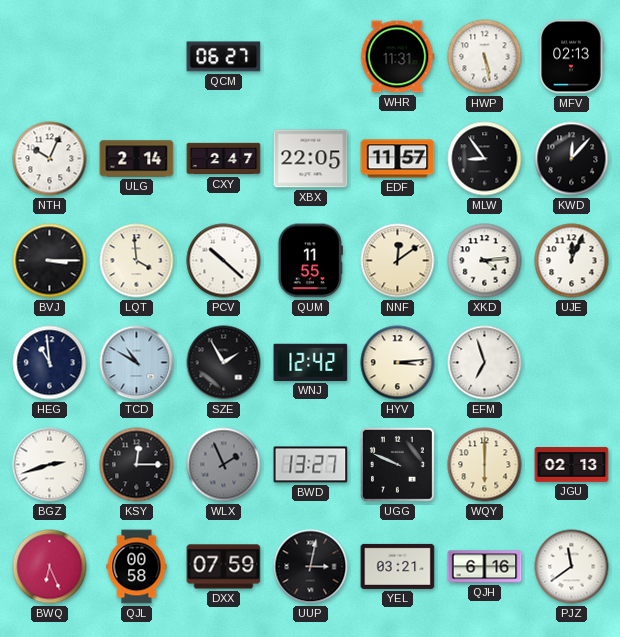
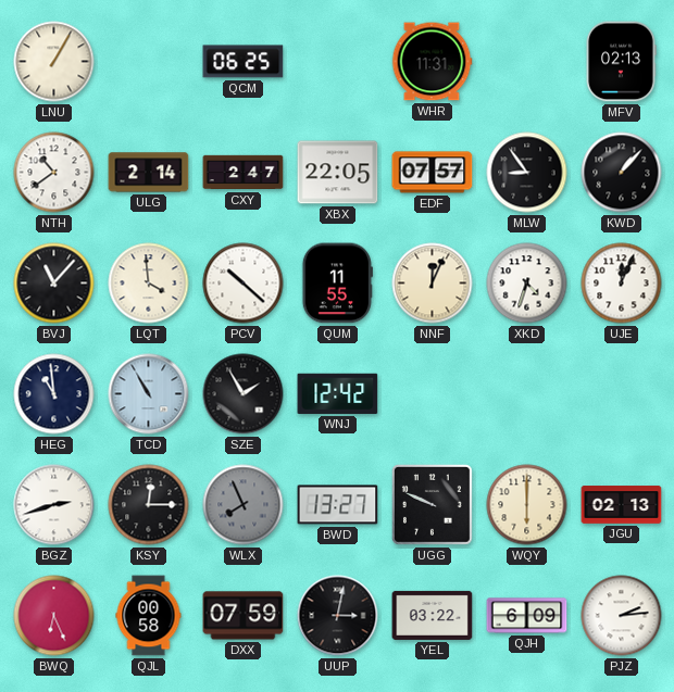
LNU: none -> 1:05
QCM: 06:27 -> 06:25
HWP: 5:28 -> none
NTH: 10:04 -> 10:39
EDF: 11:57 -> 07:57
KWD: 12:07 -> 1:07
BVJ: 3:15 -> 11:07
NNF: 12:09 -> 12:04
XKD: 4:14 -> 4:33
TCD: 10:50 -> 10:55
HYV: 3:14 -> none
EFM: 6:57 -> none
WLX: 1:56 -> 7:56
YEL: 03:21 -> 03:22
QJH: 6:16 -> 6:09
PJZ: 11:39 -> 2:14
